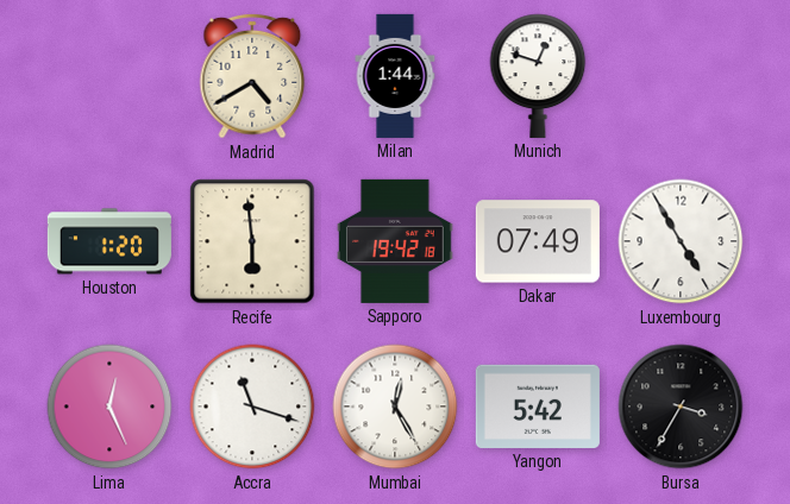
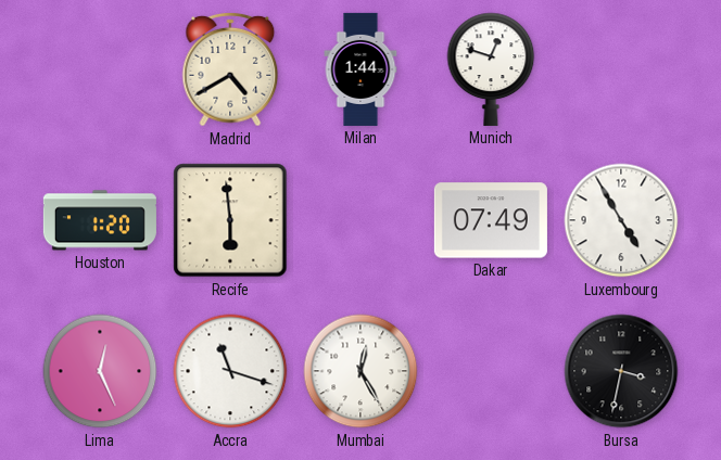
Sapporo: 19:42 -> none
Yangon: 5:42 -> none
Bursa: 3:35 -> 3:32
